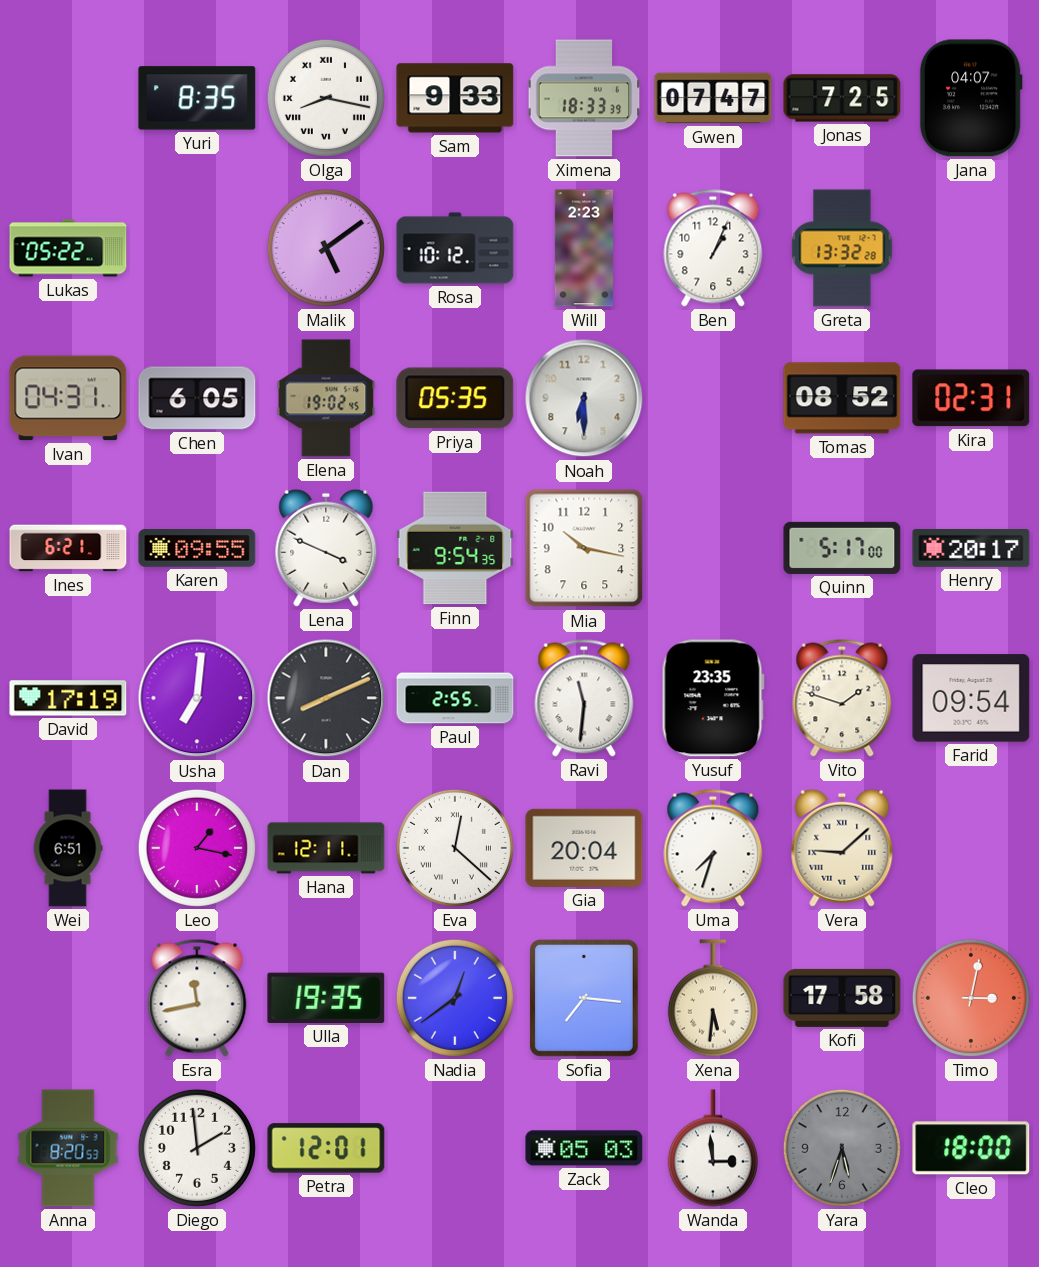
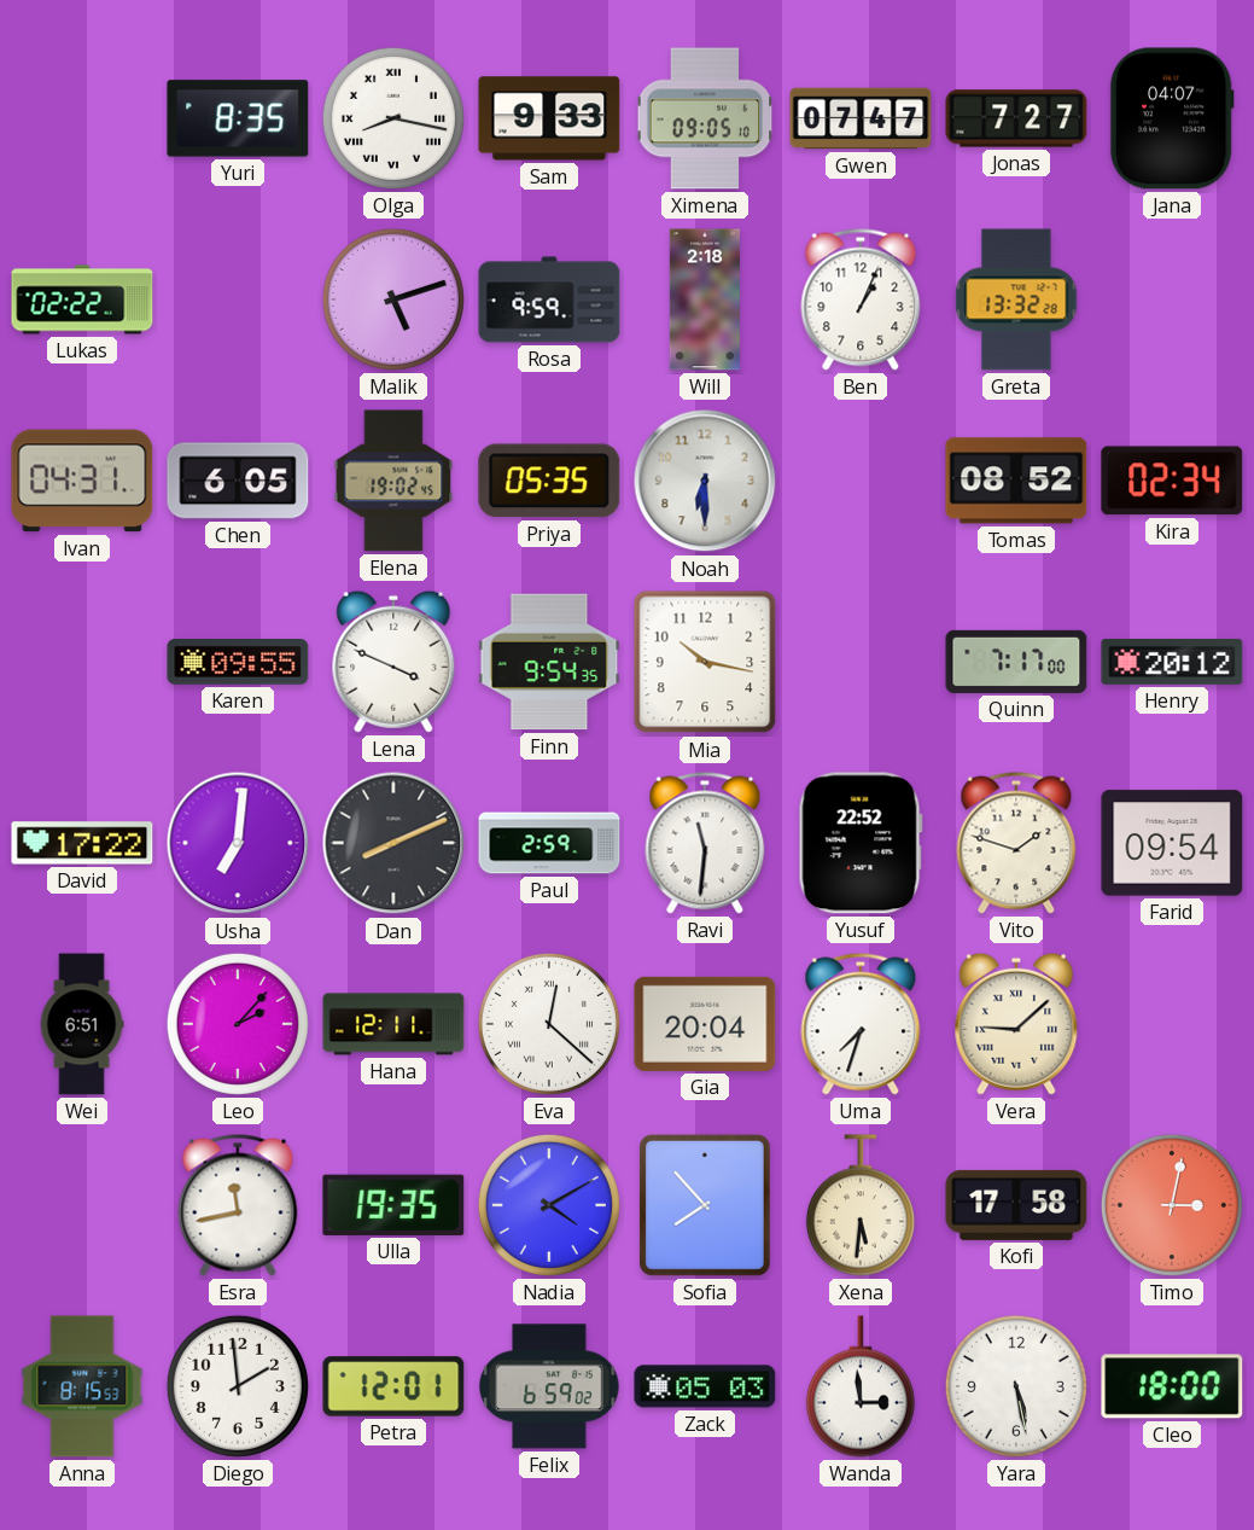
Ximena: 18:33 -> 09:05
Jonas: 7:25 -> 7:27
Lukas: 05:22 -> 02:22
Malik: 5:09 -> 5:12
Rosa: 10:12 -> 9:59
Will: 2:23 -> 2:18
Kira: 02:31 -> 02:34
Ines: 6:21 -> none
Quinn: 5:17 -> 7:17
Henry: 20:17 -> 20:12
David: 17:19 -> 17:22
Paul: 2:55 -> 2:59
Yusuf: 23:35 -> 22:52
Leo: 1:17 -> 2:07
Nadia: 12:39 -> 4:10
Sofia: 7:16 -> 7:53
Anna: 8:20 -> 8:15
Felix: none -> 6:59
Yara: 5:33 -> 5:28
Yara dial: grey -> white
